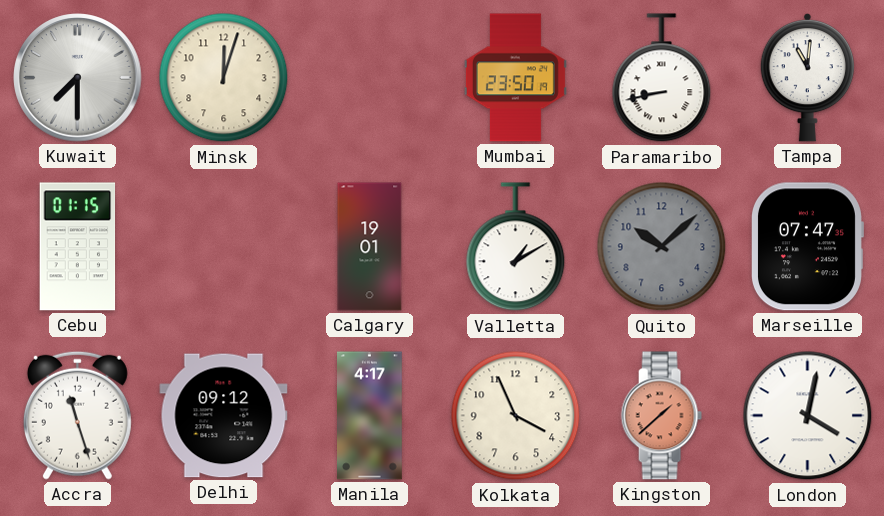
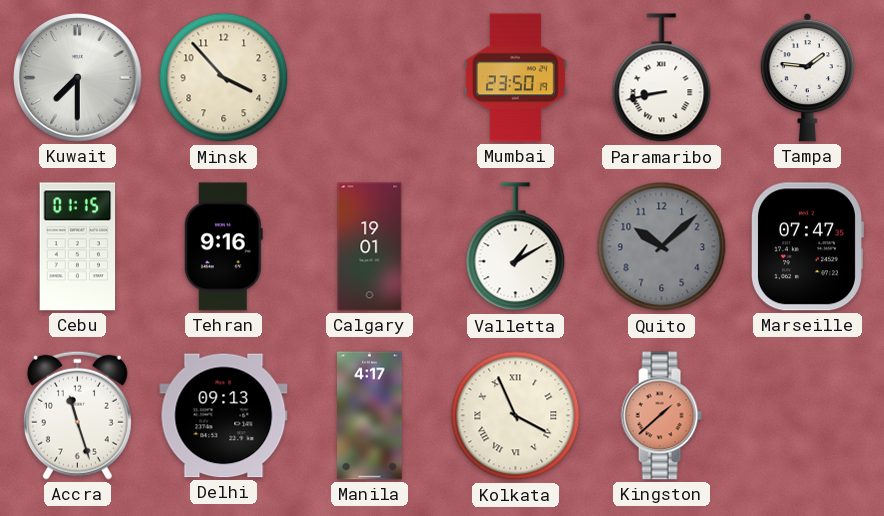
Minsk: 12:03 -> 3:53
Tampa: 11:01 -> 1:46
Tehran: none -> 9:16
Delhi: 09:12 -> 09:13
Kolkata numerals: Arabic -> Roman
London: 4:02 -> none
